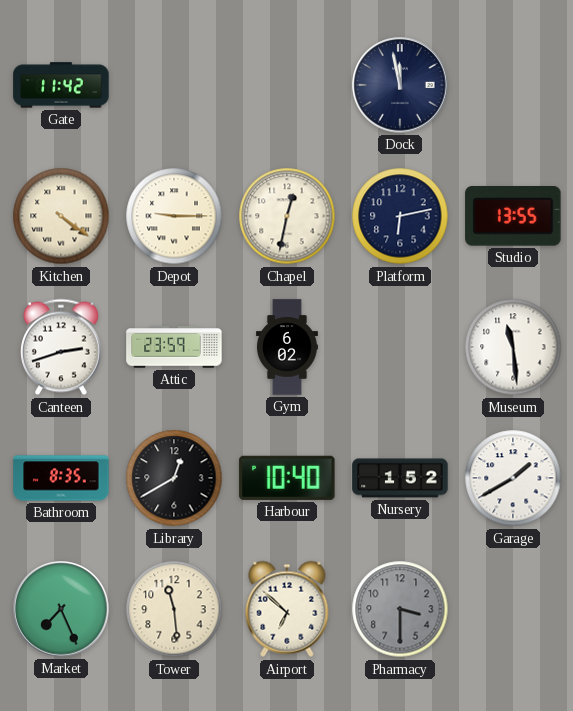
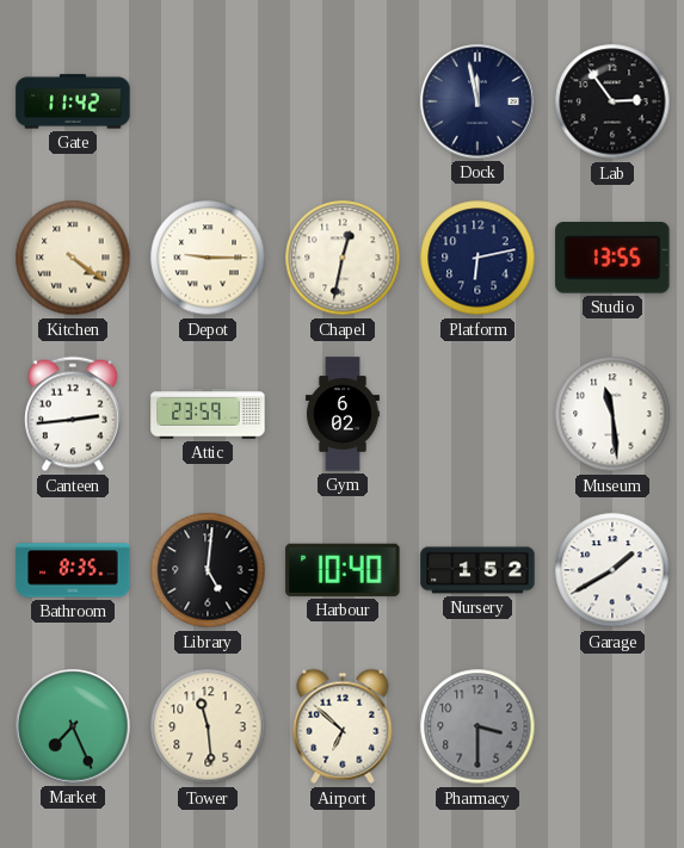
Lab: none -> 2:54
Canteen: 2:42 -> 2:44
Library: 12:40 -> 5:01
